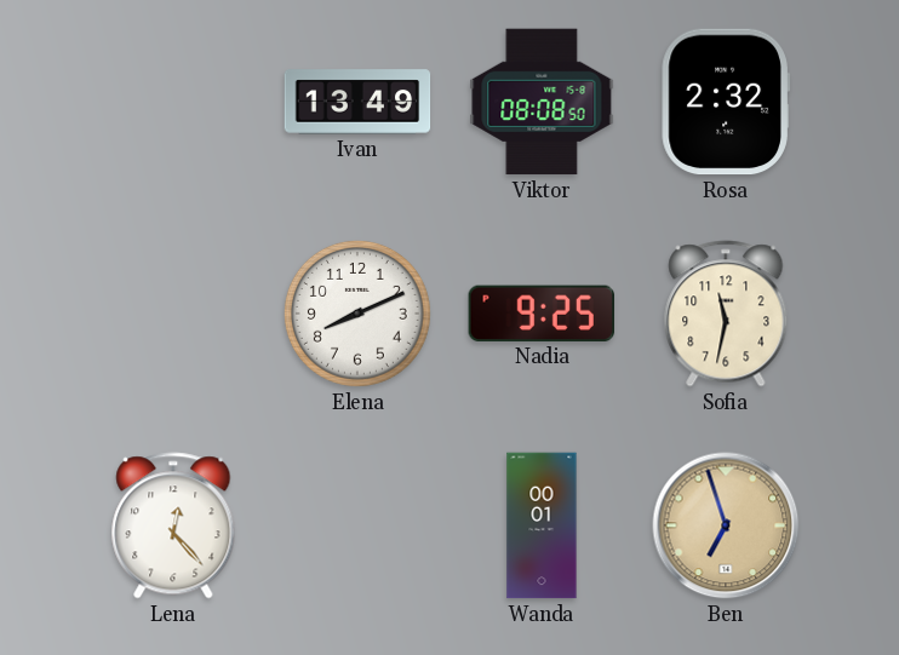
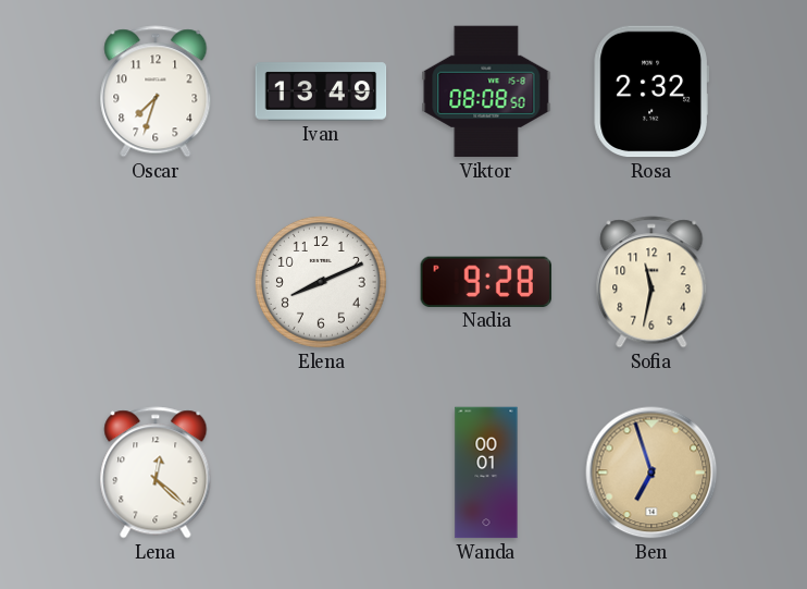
Oscar: none -> 7:33
Nadia: 9:25 -> 9:28
Lena: 12:23 -> 12:22
